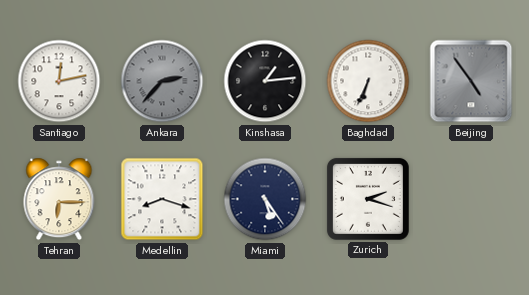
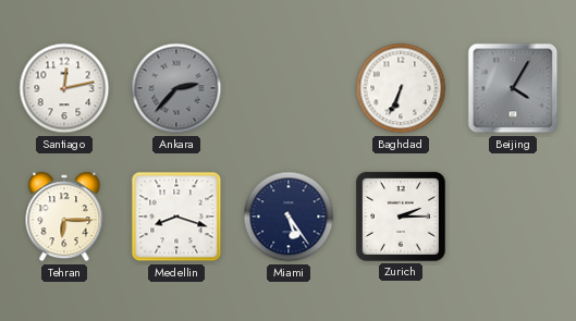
Kinshasa: 1:14 -> none
Beijing: 4:54 -> 4:05
Zurich: 2:18 -> 2:15
